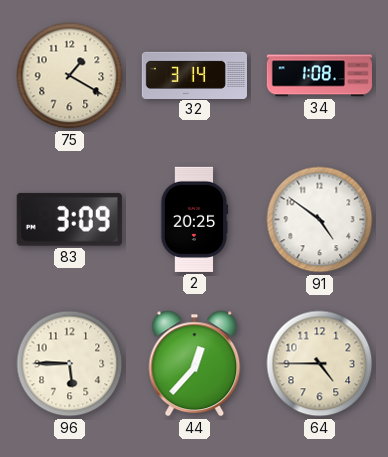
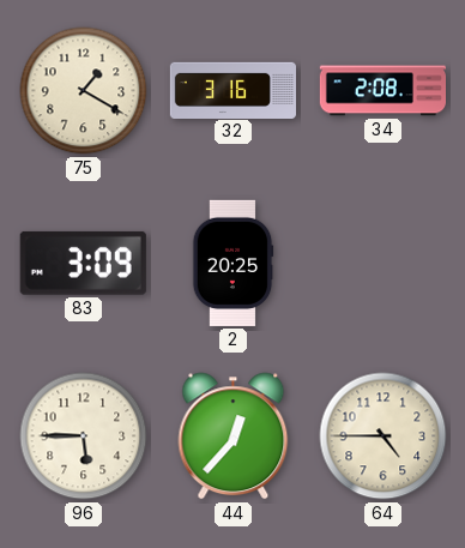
32: 3:14 -> 3:16
34: 1:08 -> 2:08
91: 4:51 -> none
